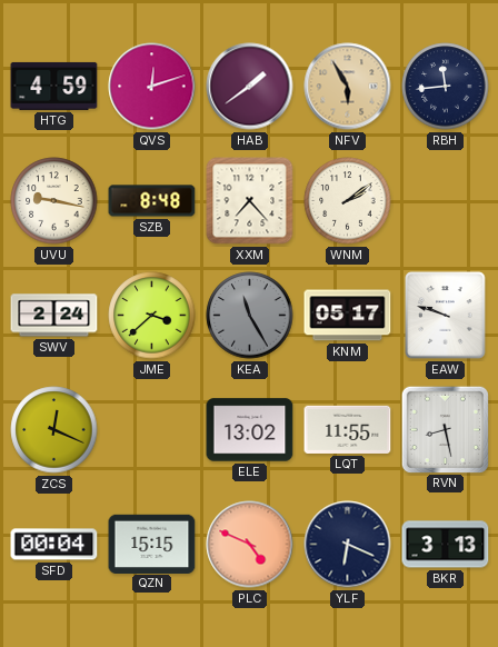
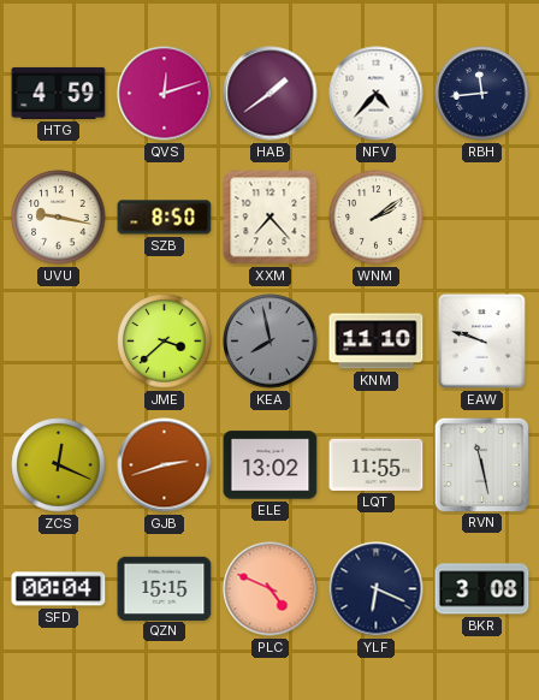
NFV: 5:55 -> 4:37
NFV dial: champagne -> white
SZB: 8:48 -> 8:50
SWV: 2:24 -> none
KEA: 11:25 -> 7:58
KNM: 05:17 -> 11:10
GJB: none -> 2:42
RVN: 8:28 -> 11:28
BKR: 3:13 -> 3:08
